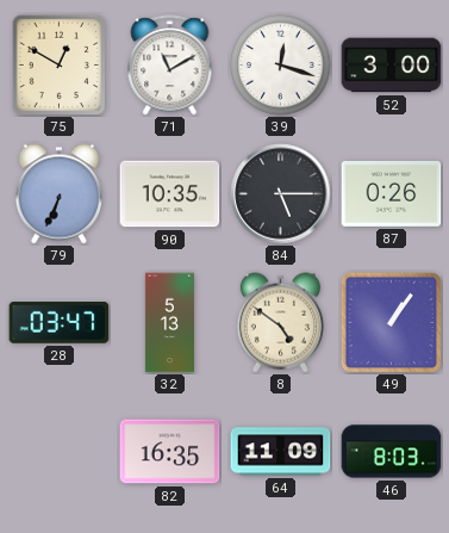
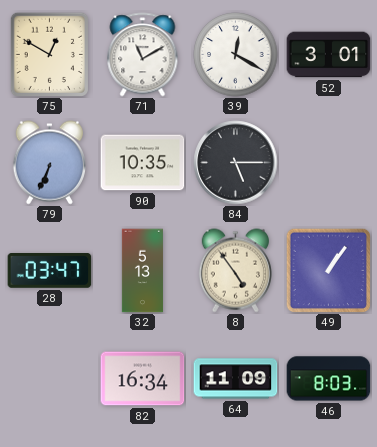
39: 12:18 -> 12:20
52: 3:00 -> 3:01
87: 0:26 -> none
8: 4:51 -> 4:54
82: 16:35 -> 16:34
